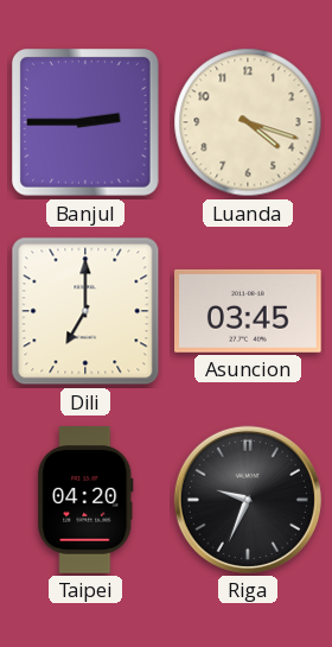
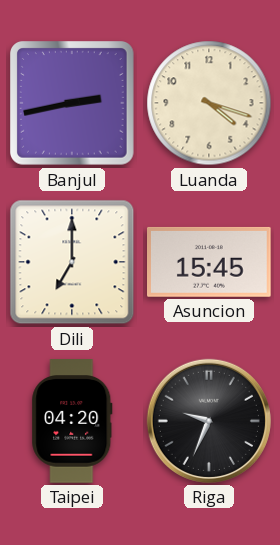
Banjul: 2:45 -> 2:43
Asuncion: 03:45 -> 15:45
